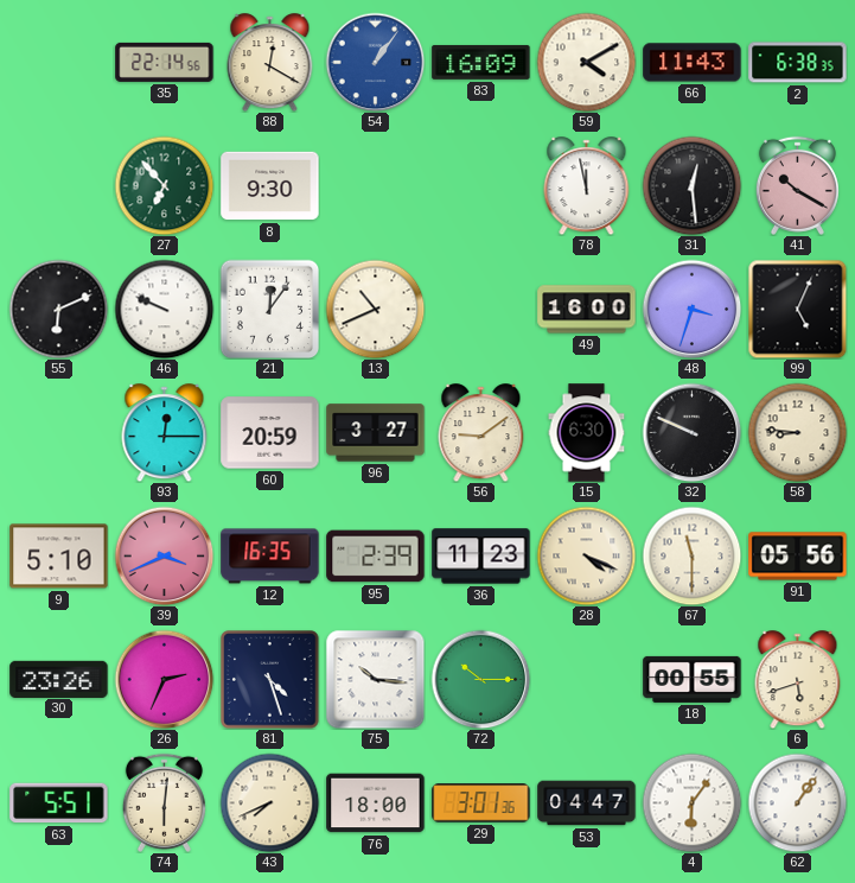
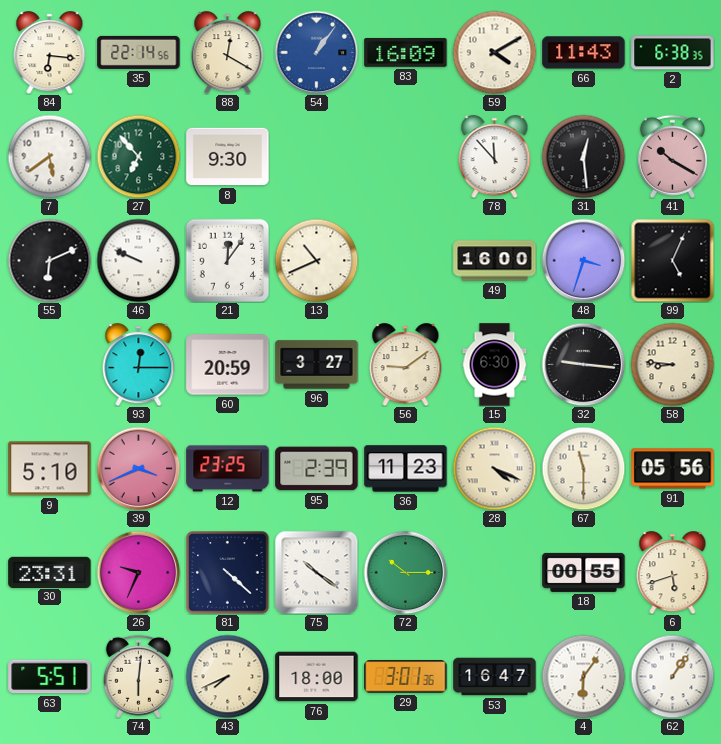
84: none -> 6:16
7: none -> 5:39
78: 11:58 -> 11:53
32: 9:49 -> 9:16
12: 16:35 -> 23:25
30: 23:26 -> 23:31
26: 2:34 -> 9:34
81: 4:27 -> 4:22
75: 10:16 -> 10:21
53: 04:47 -> 16:47
